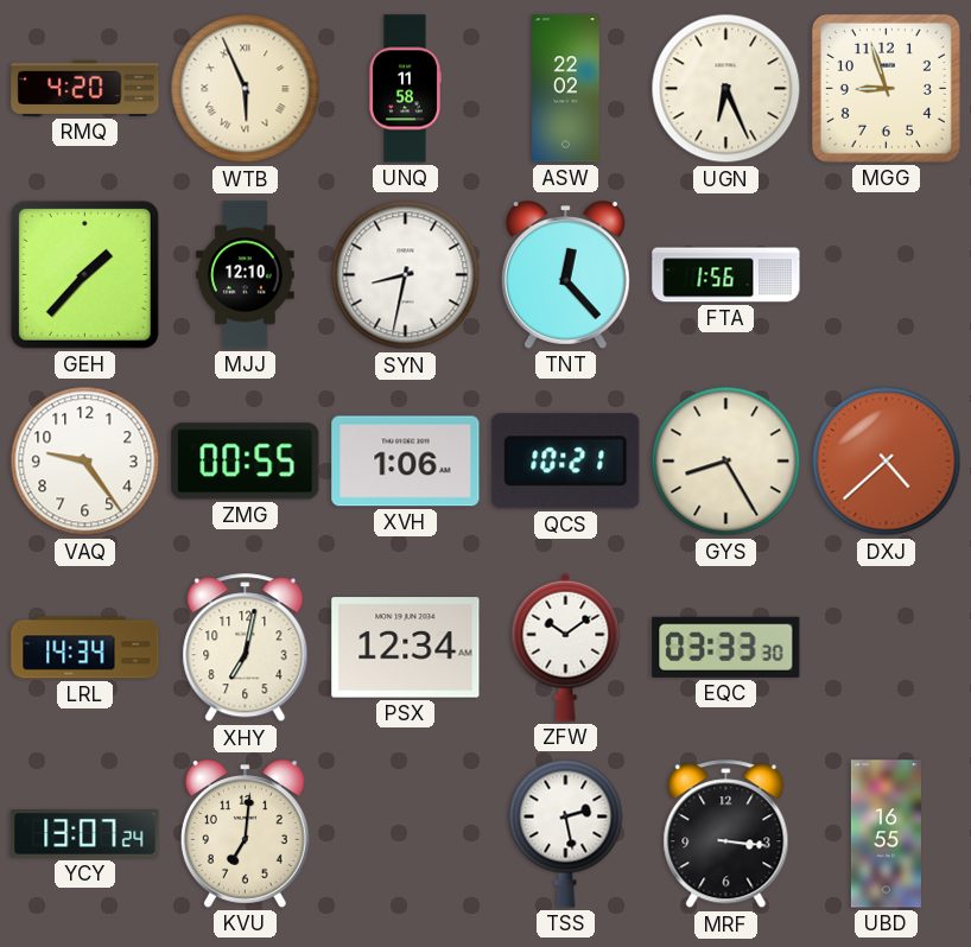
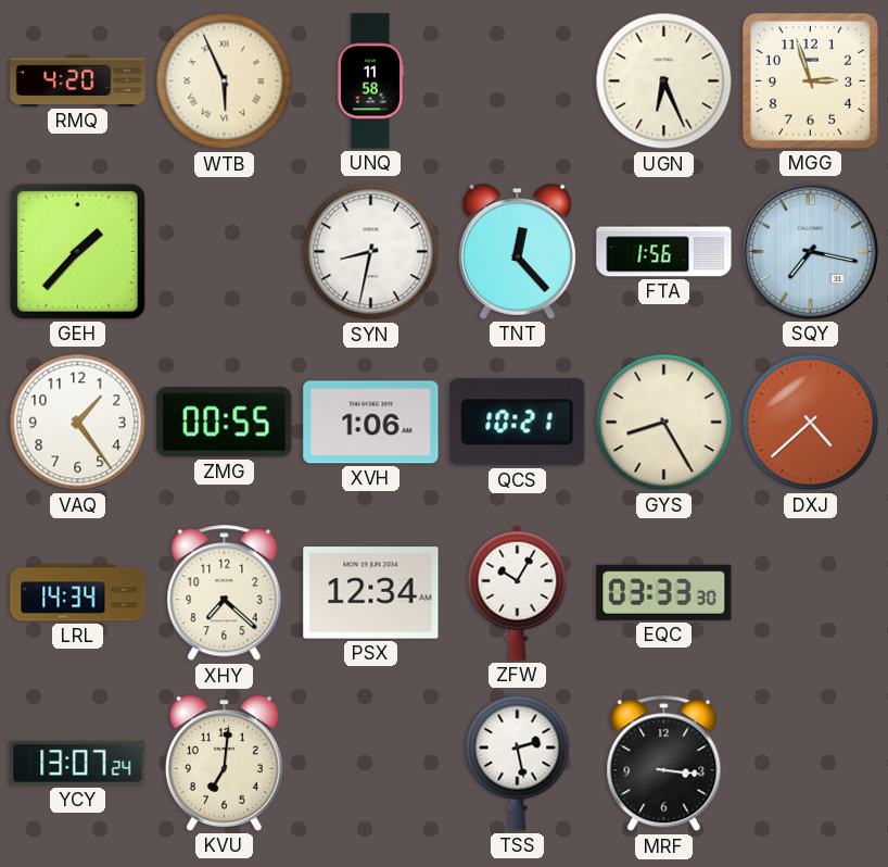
ASW: 22:02 -> none
MGG: 8:57 -> 2:57
MJJ: 12:10 -> none
SQY: none -> 7:17
VAQ: 9:24 -> 1:24
XHY: 7:02 -> 7:22
ZFW: 10:09 -> 10:05
UBD: 16:55 -> none
